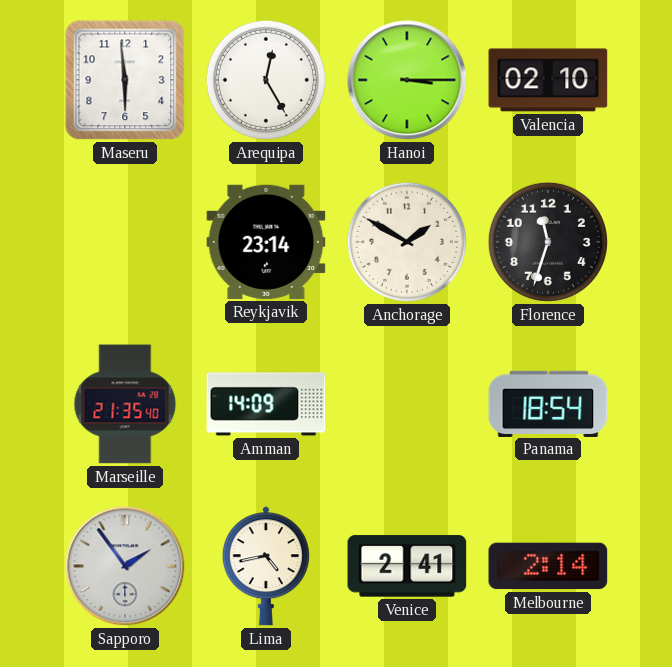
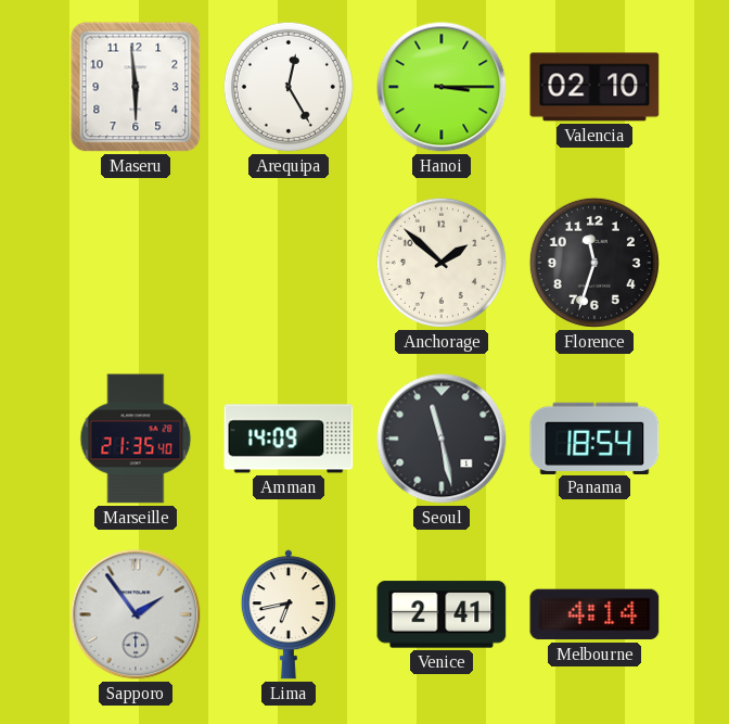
Reykjavik: 23:14 -> none
Anchorage: 1:50 -> 1:52
Seoul: none -> 11:28
Lima: 4:43 -> 6:43
Melbourne: 2:14 -> 4:14
